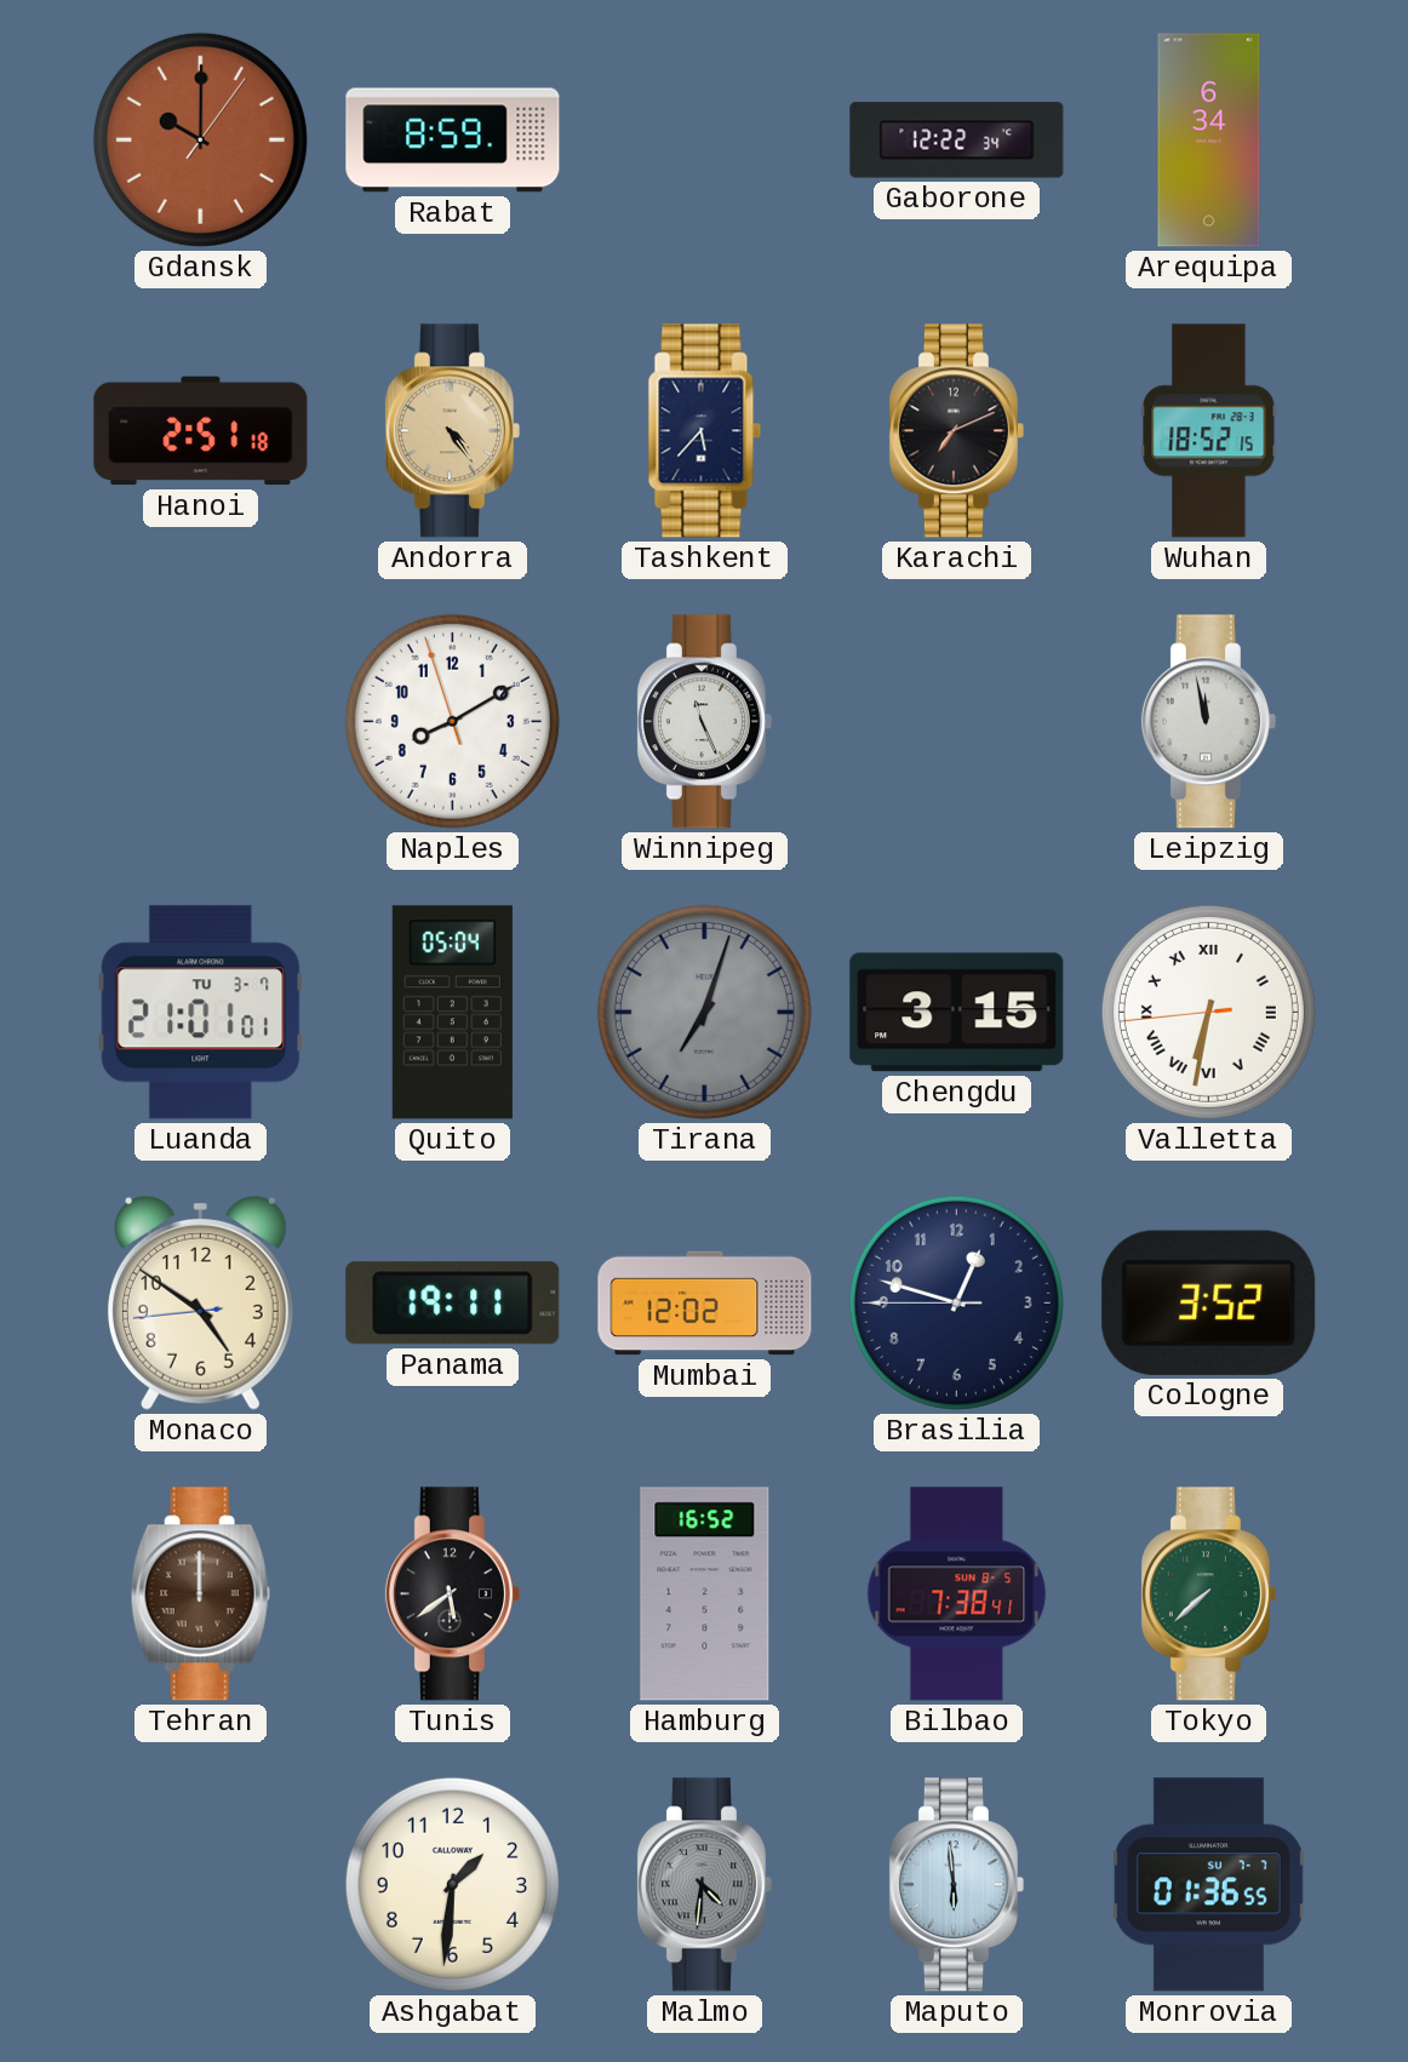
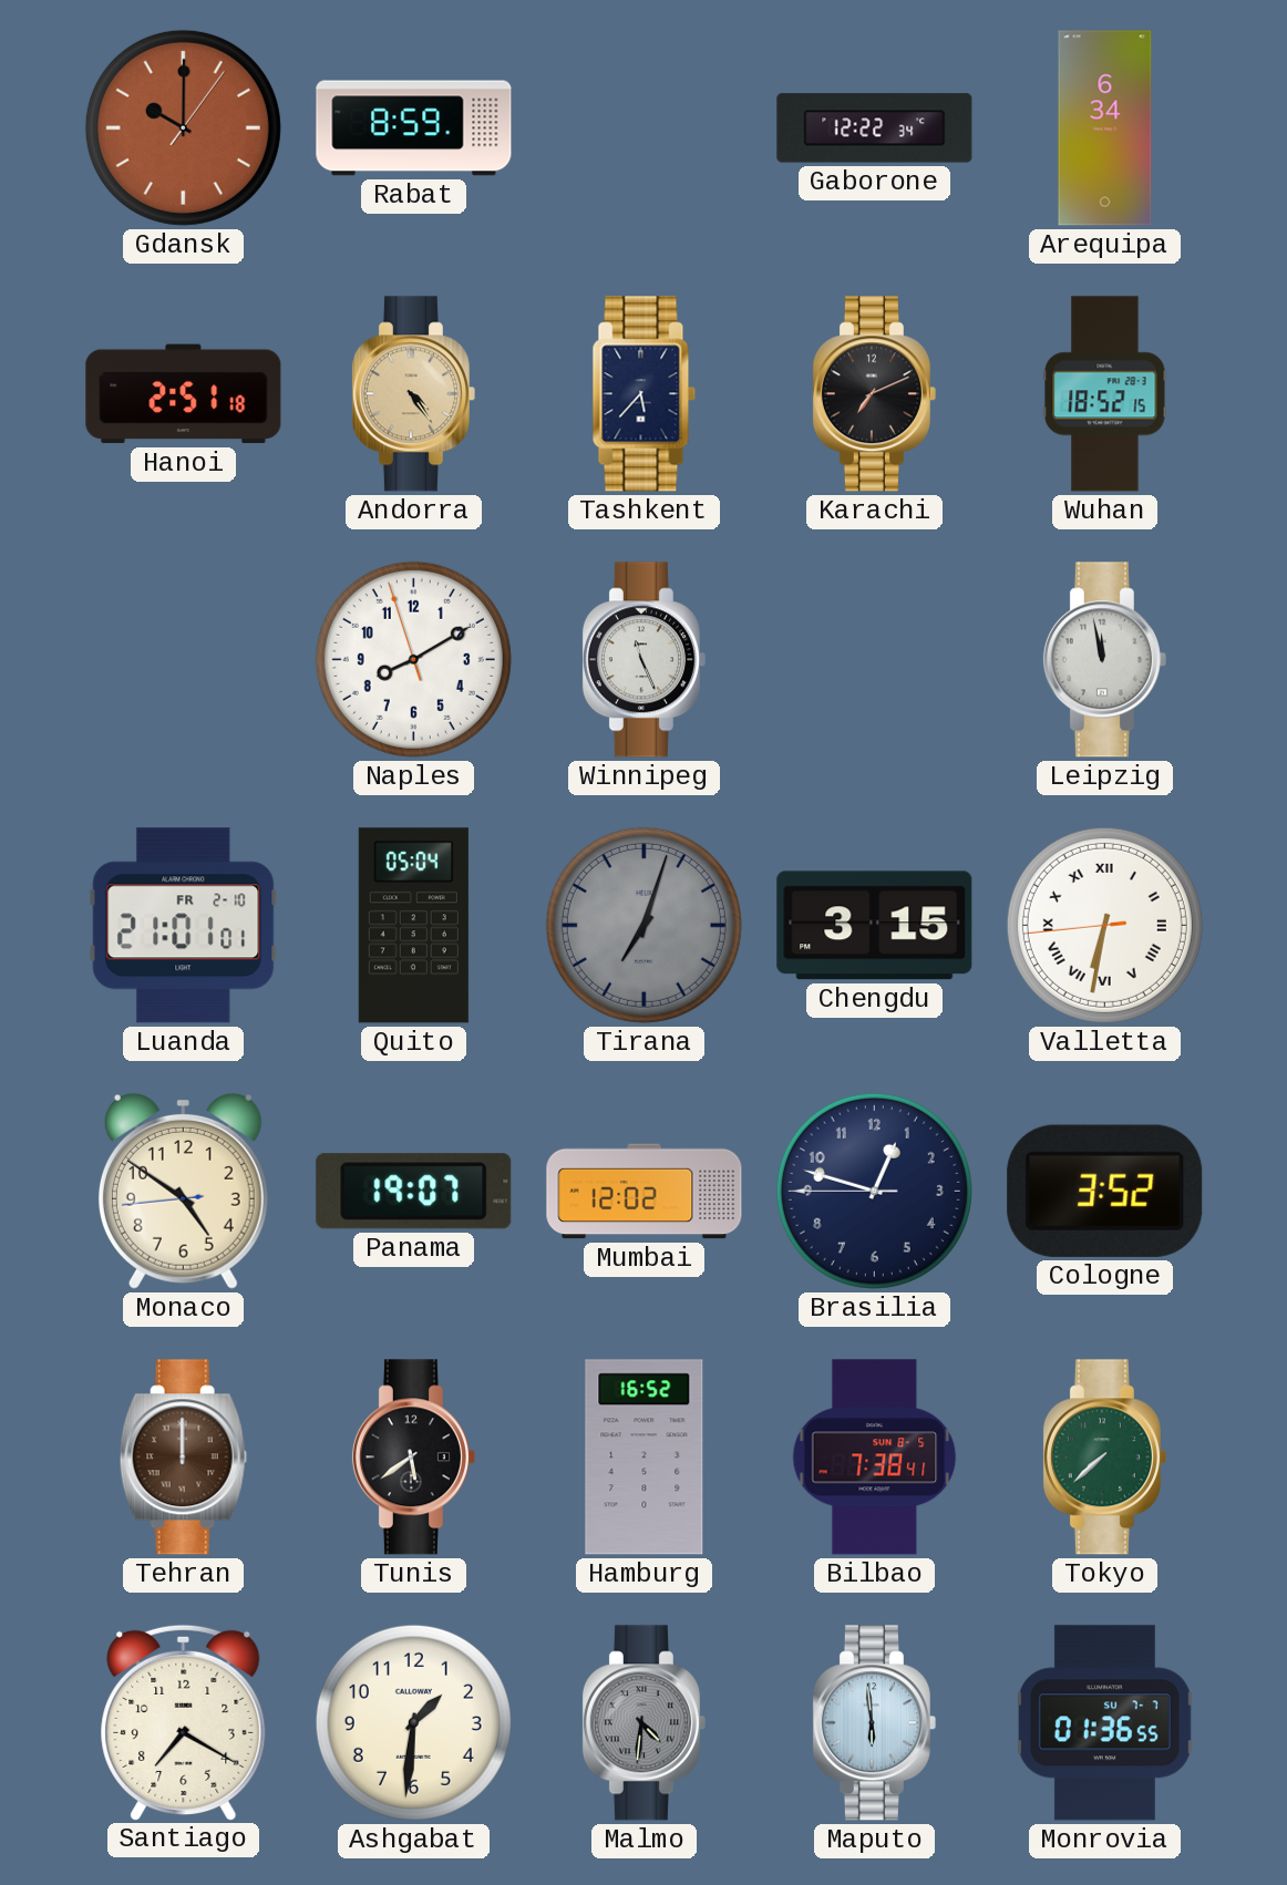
Luanda date: TU 3-7 -> FR 2-10
Panama: 19:11 -> 19:07
Santiago: none -> 7:20
